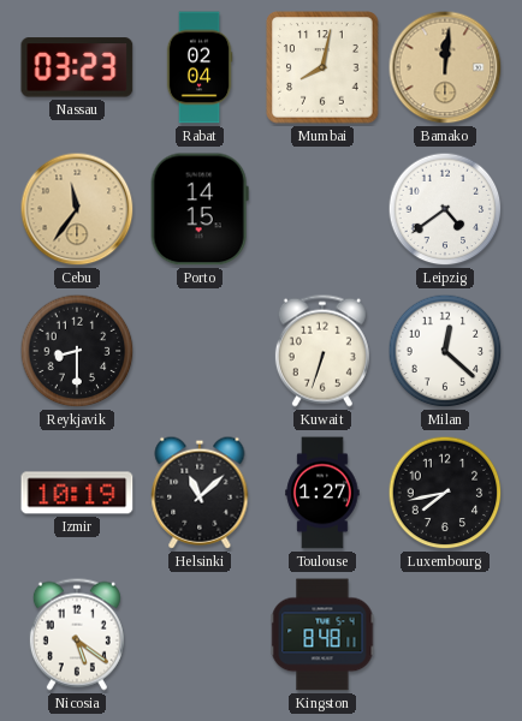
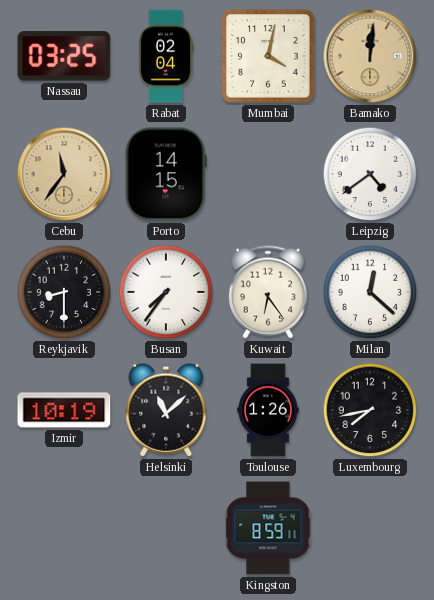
Nassau: 03:23 -> 03:25
Mumbai: 8:02 -> 4:02
Busan: none -> 7:36
Kuwait: 6:33 -> 6:24
Toulouse: 1:27 -> 1:26
Nicosia: 5:21 -> none
Kingston: 8:48 -> 8:59
